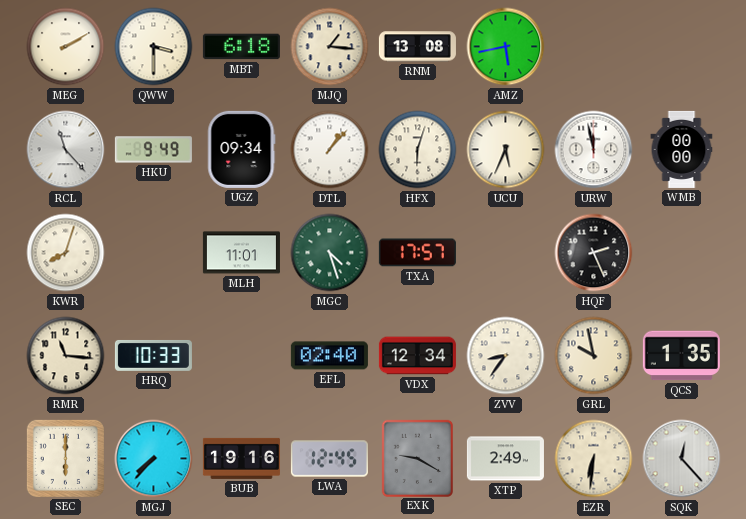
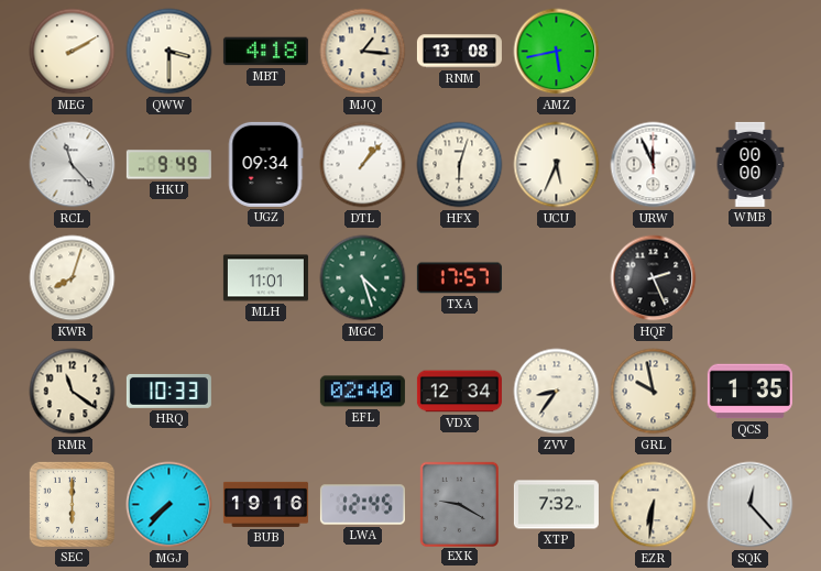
MBT: 6:18 -> 4:18
URW: 11:58 -> 11:56
RMR: 11:16 -> 11:21
XTP: 2:49 -> 7:32
